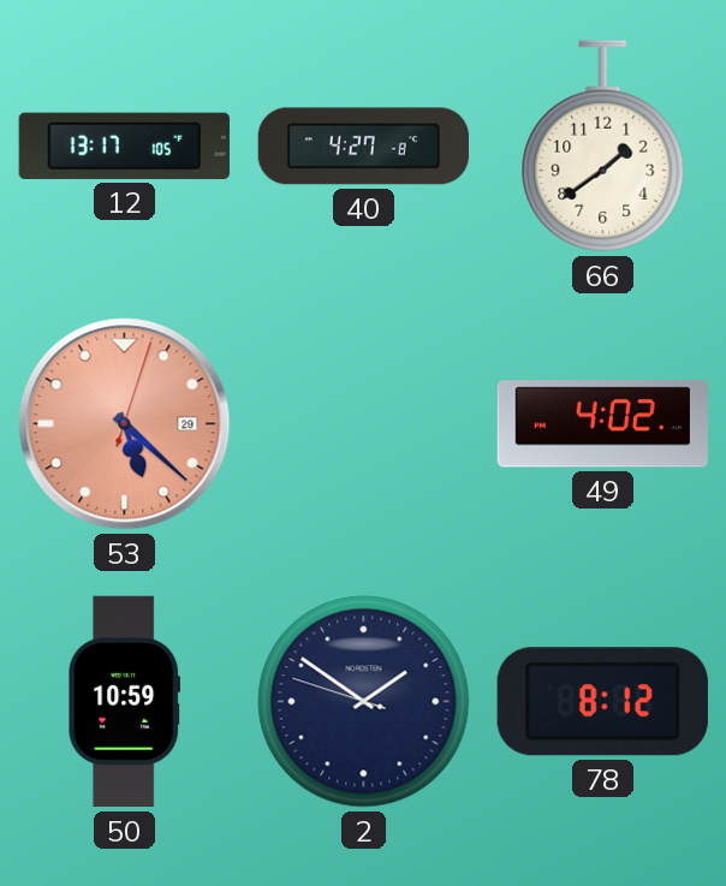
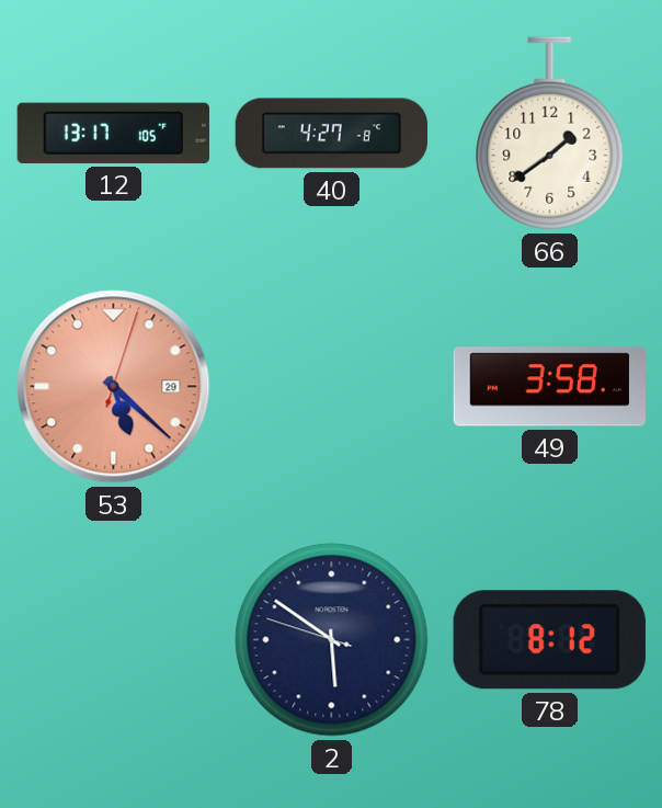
49: 4:02 -> 3:58
50: 10:59 -> none
2: 1:50 -> 5:50
